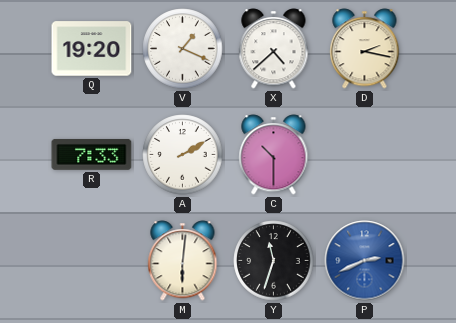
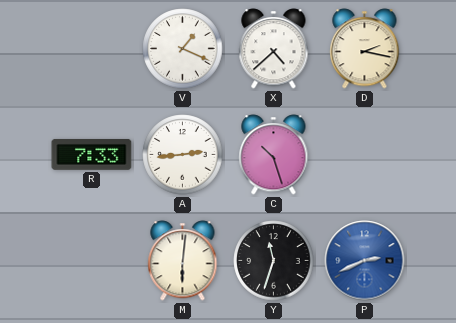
Q: 19:20 -> none
A: 2:10 -> 2:44
C: 10:30 -> 10:27
